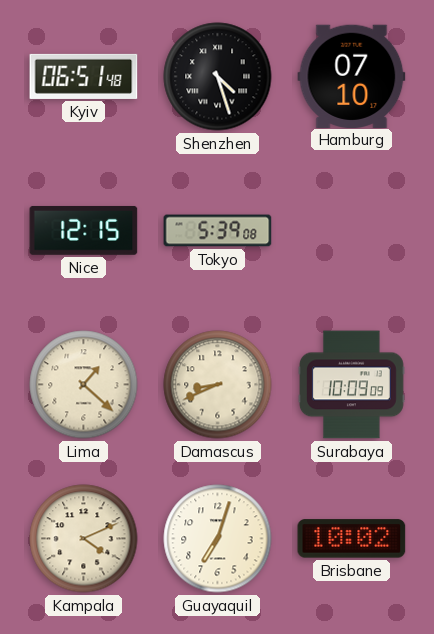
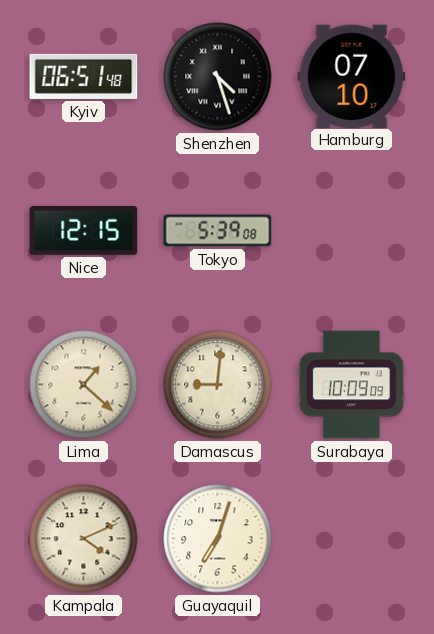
Damascus: 8:41 -> 9:01
Brisbane: 10:02 -> none
